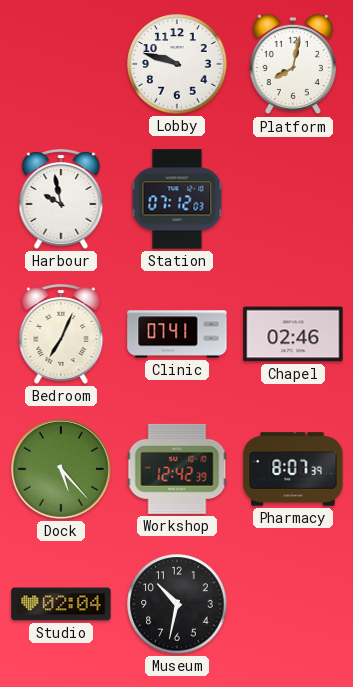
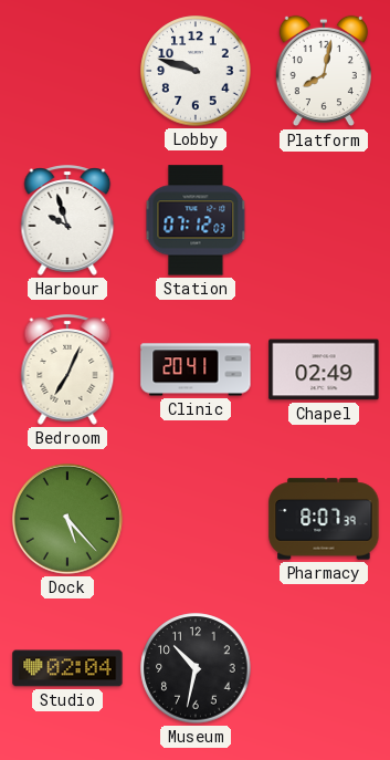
Harbour: 9:58 -> 9:57
Clinic: 07:41 -> 20:41
Chapel: 02:46 -> 02:49
Workshop: 12:42 -> none
